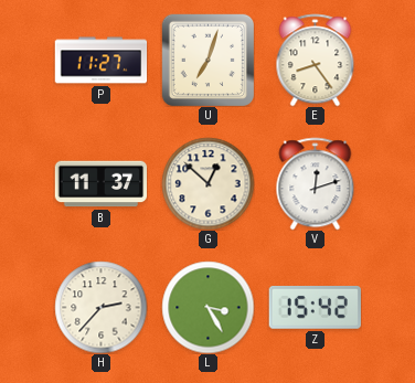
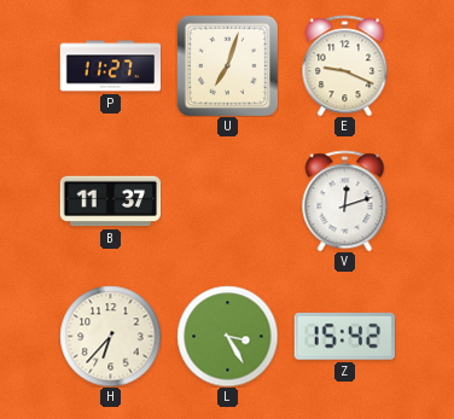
E: 8:24 -> 9:19
G: 12:52 -> none
H: 2:37 -> 6:37
